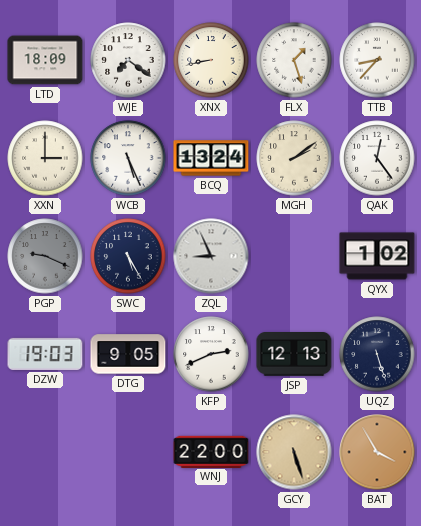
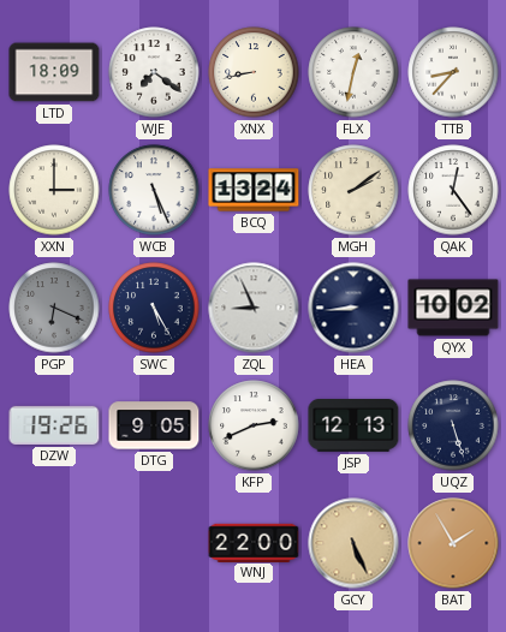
FLX: 1:27 -> 12:32
PGP: 9:19 -> 6:19
HEA: none -> 8:44
QYX: 1:02 -> 10:02
DZW: 19:03 -> 19:26
GCY: 5:27 -> 5:26
BAT: 3:55 -> 1:55
